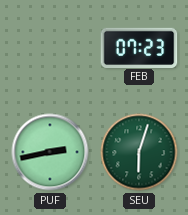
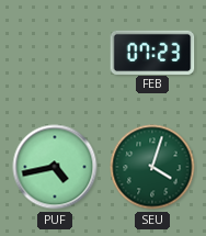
PUF: 2:43 -> 4:43
SEU: 6:03 -> 4:03
